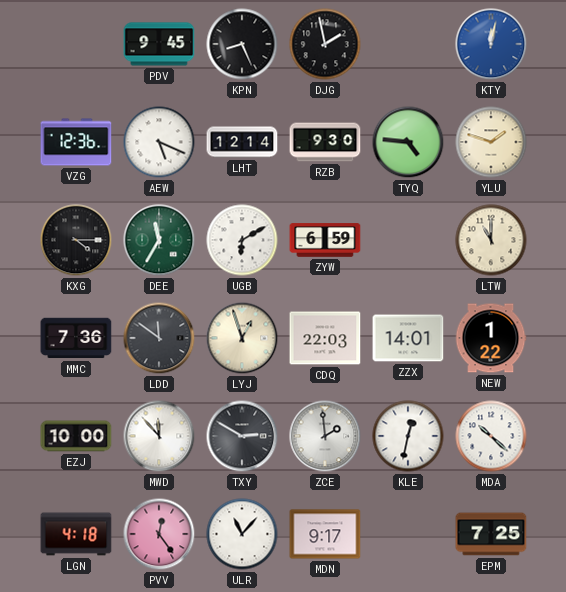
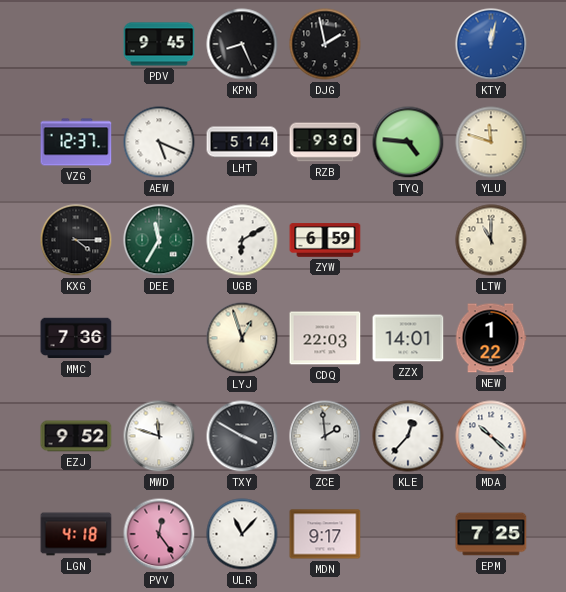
VZG: 12:36 -> 12:37
LHT: 12:14 -> 5:14
YLU: 1:48 -> 11:48
LDD: 11:51 -> none
EZJ: 10:00 -> 9:52
MWD: 11:53 -> 11:48
TXY: 2:50 -> 3:50
KLE: 12:32 -> 12:37
